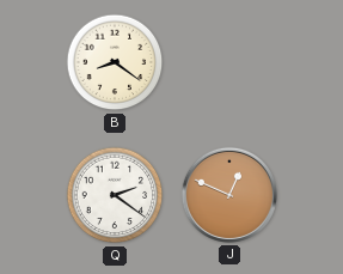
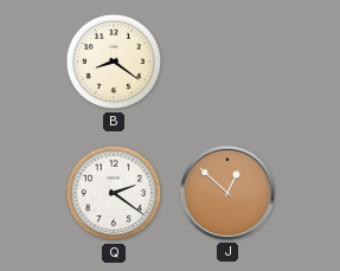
J: 12:49 -> 12:52
